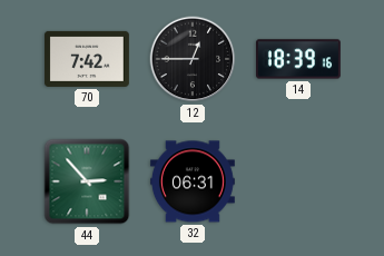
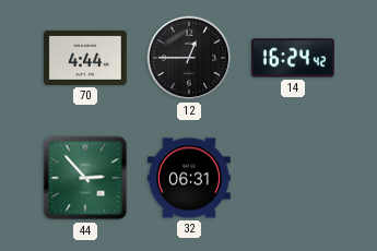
70: 7:42 -> 4:44
14: 18:39 -> 16:24
